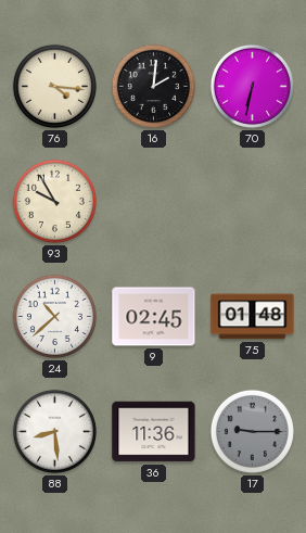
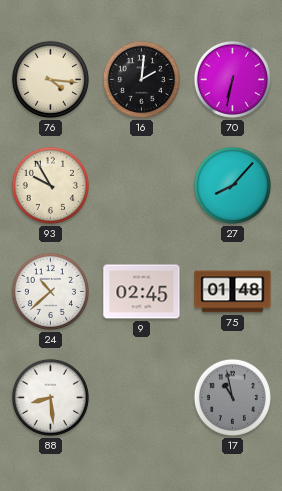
27: none -> 8:07
36: 11:36 -> none
17: 9:15 -> 10:58
